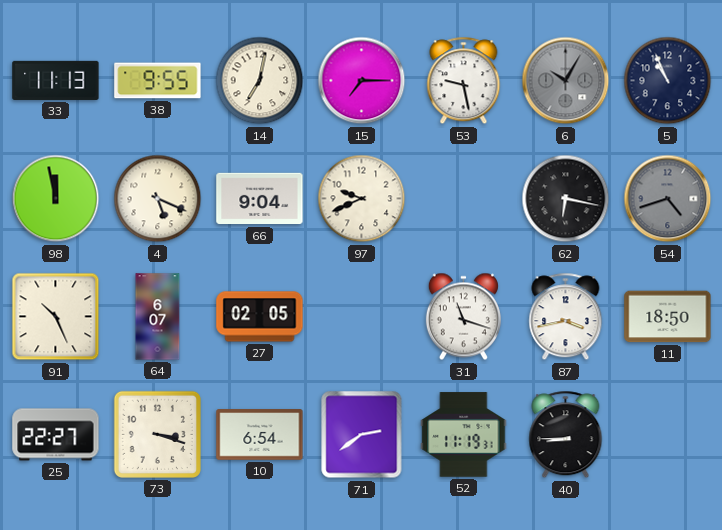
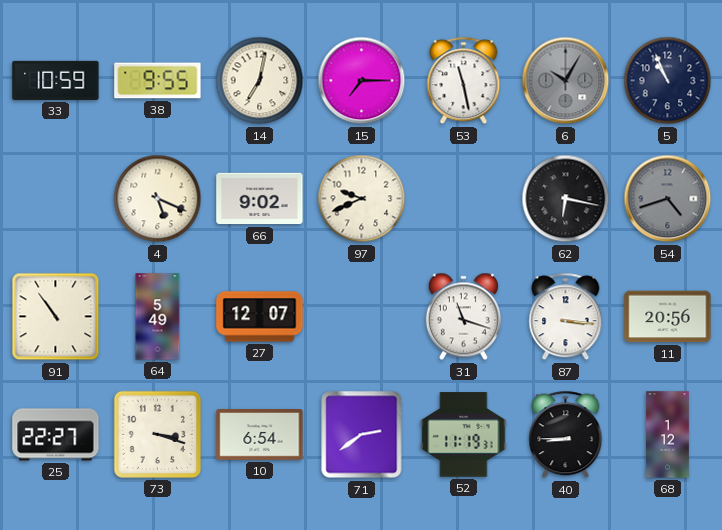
33: 11:13 -> 10:59
53: 9:28 -> 11:28
98: 11:58 -> none
66: 9:04 -> 9:02
91: 10:26 -> 10:54
64: 6:07 -> 5:49
27: 02:05 -> 12:07
87: 3:43 -> 3:16
11: 18:50 -> 20:56
68: none -> 1:12
